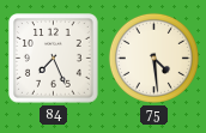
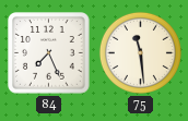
75: 4:29 -> 11:29
